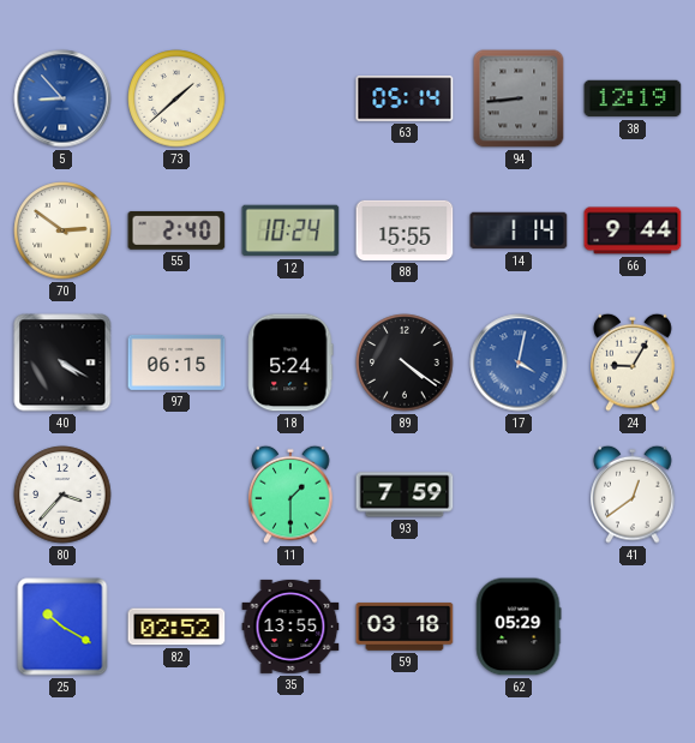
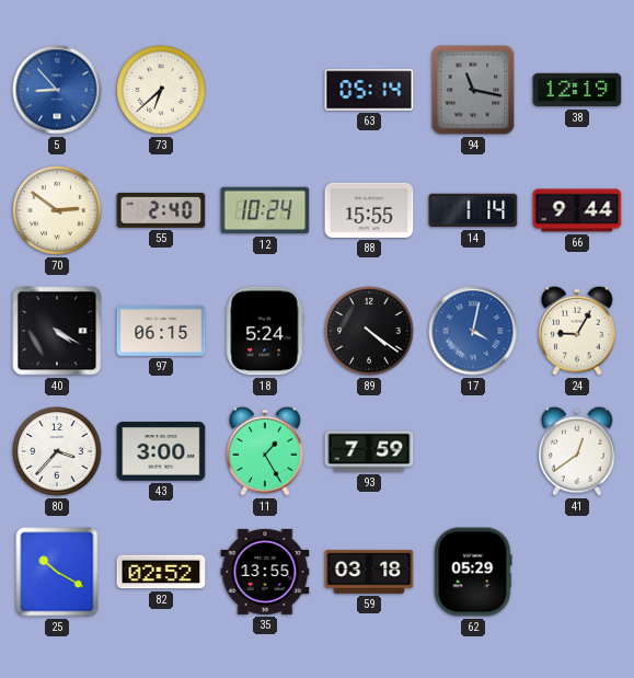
73: 1:38 -> 6:38
94: 8:44 -> 11:17
43: none -> 3:00
11: 1:30 -> 1:25
